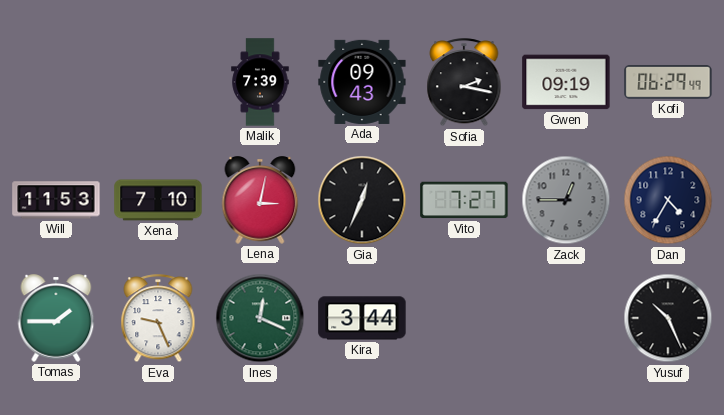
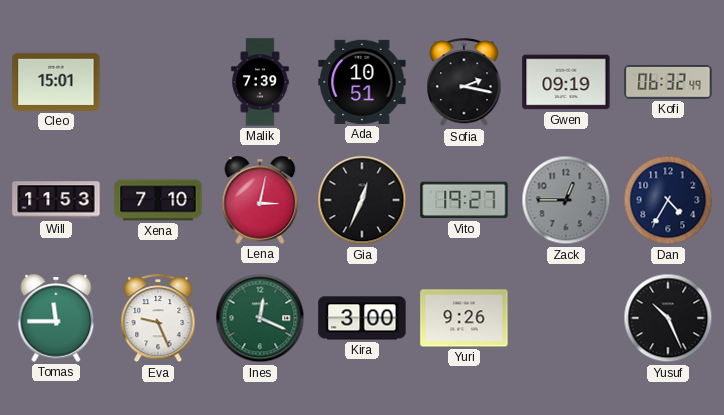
Cleo: none -> 15:01
Ada: 09:43 -> 10:51
Kofi: 06:29 -> 06:32
Vito: 7:27 -> 19:27
Tomas: 1:45 -> 11:45
Kira: 3:44 -> 3:00
Yuri: none -> 9:26
